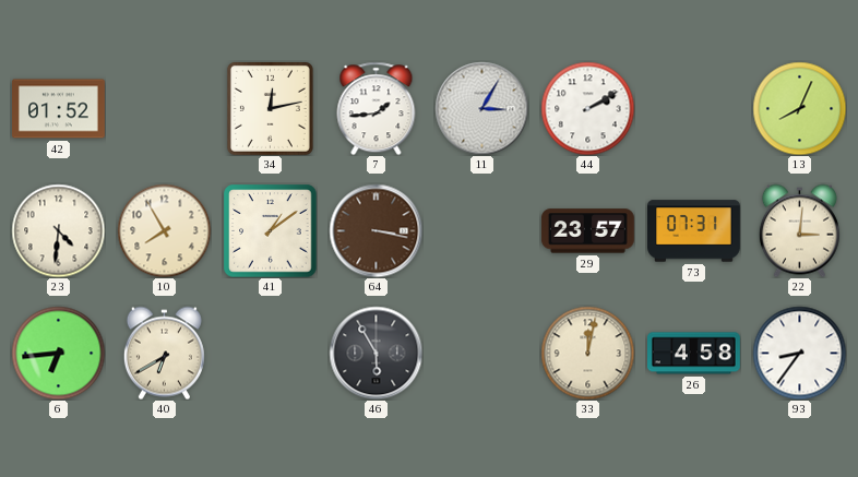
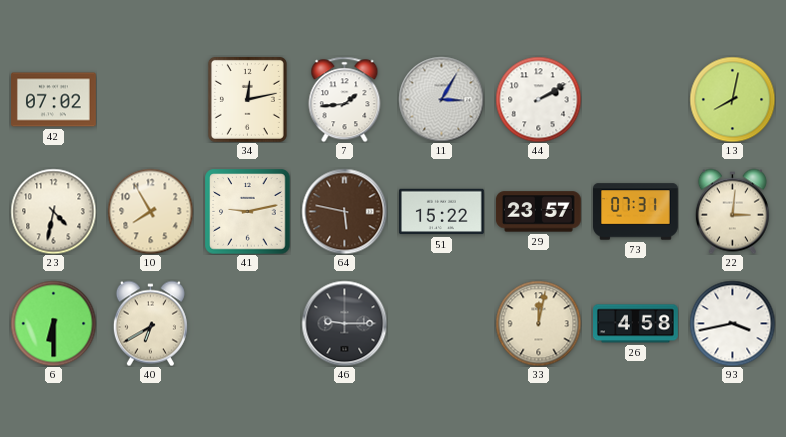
42: 01:52 -> 07:02
13: 8:04 -> 8:02
23: 4:31 -> 4:32
41: 1:09 -> 9:13
64: 3:17 -> 5:47
51: none -> 15:22
6: 6:44 -> 6:30
46: 5:55 -> 9:15
93: 8:36 -> 3:43
